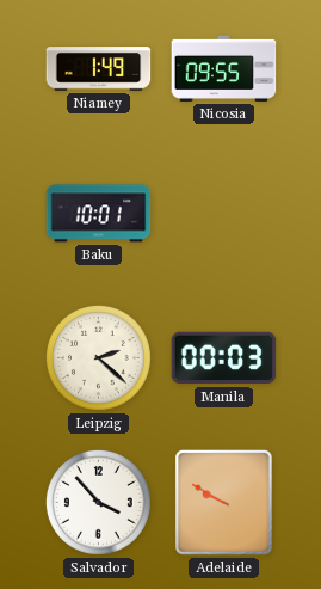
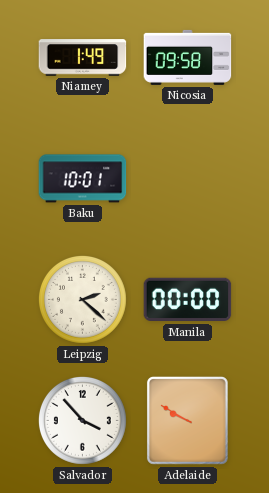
Nicosia: 09:55 -> 09:58
Manila: 00:03 -> 00:00
